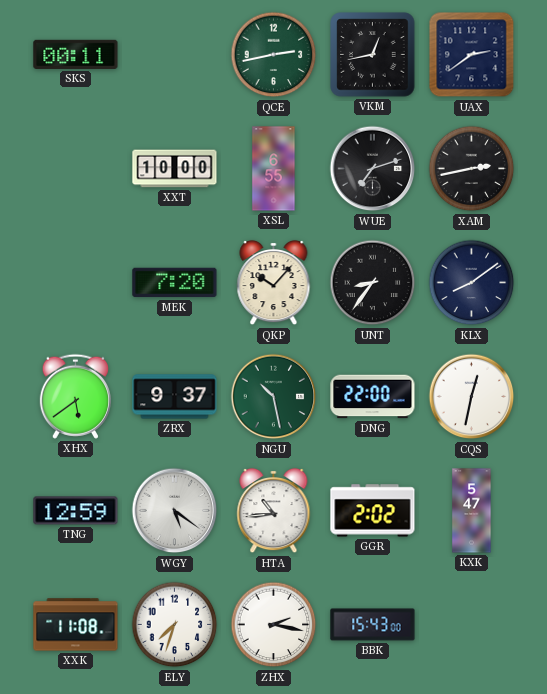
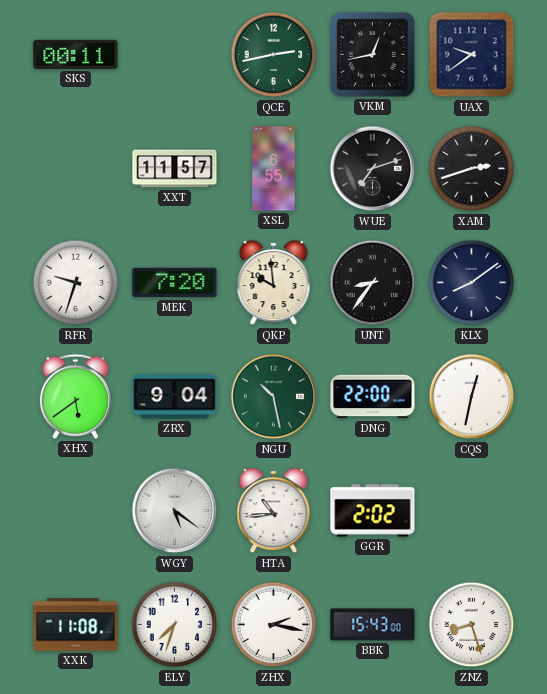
UAX: 2:39 -> 9:39
XXT: 10:00 -> 11:57
XAM: 2:43 -> 2:42
RFR: none -> 9:33
QKP: 10:07 -> 9:59
ZRX: 9:37 -> 9:04
TNG: 12:59 -> none
KXK: 5:47 -> none
ZNZ: none -> 8:27
